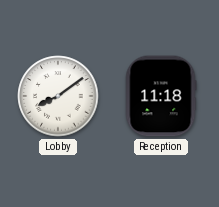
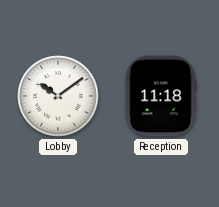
Lobby: 8:09 -> 10:09
